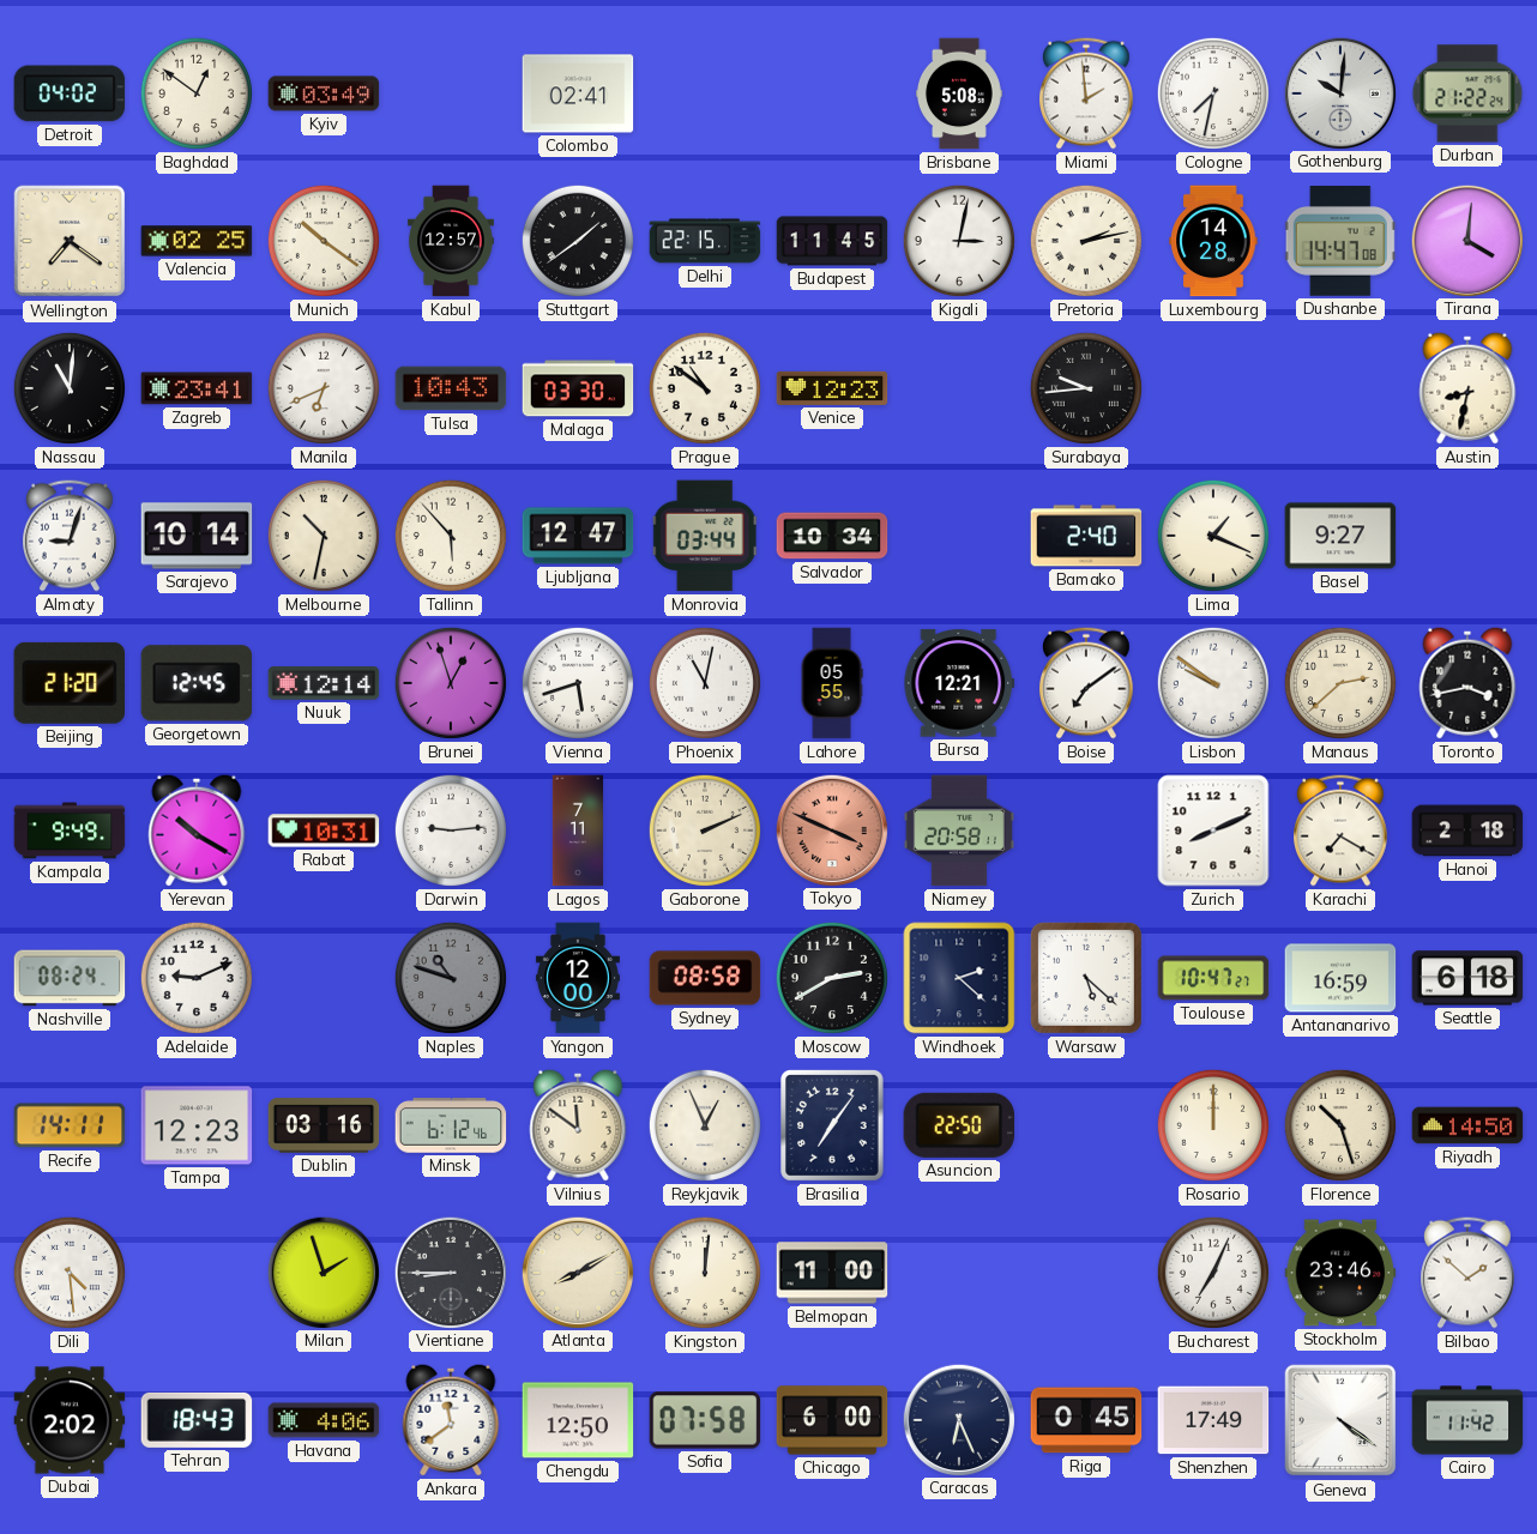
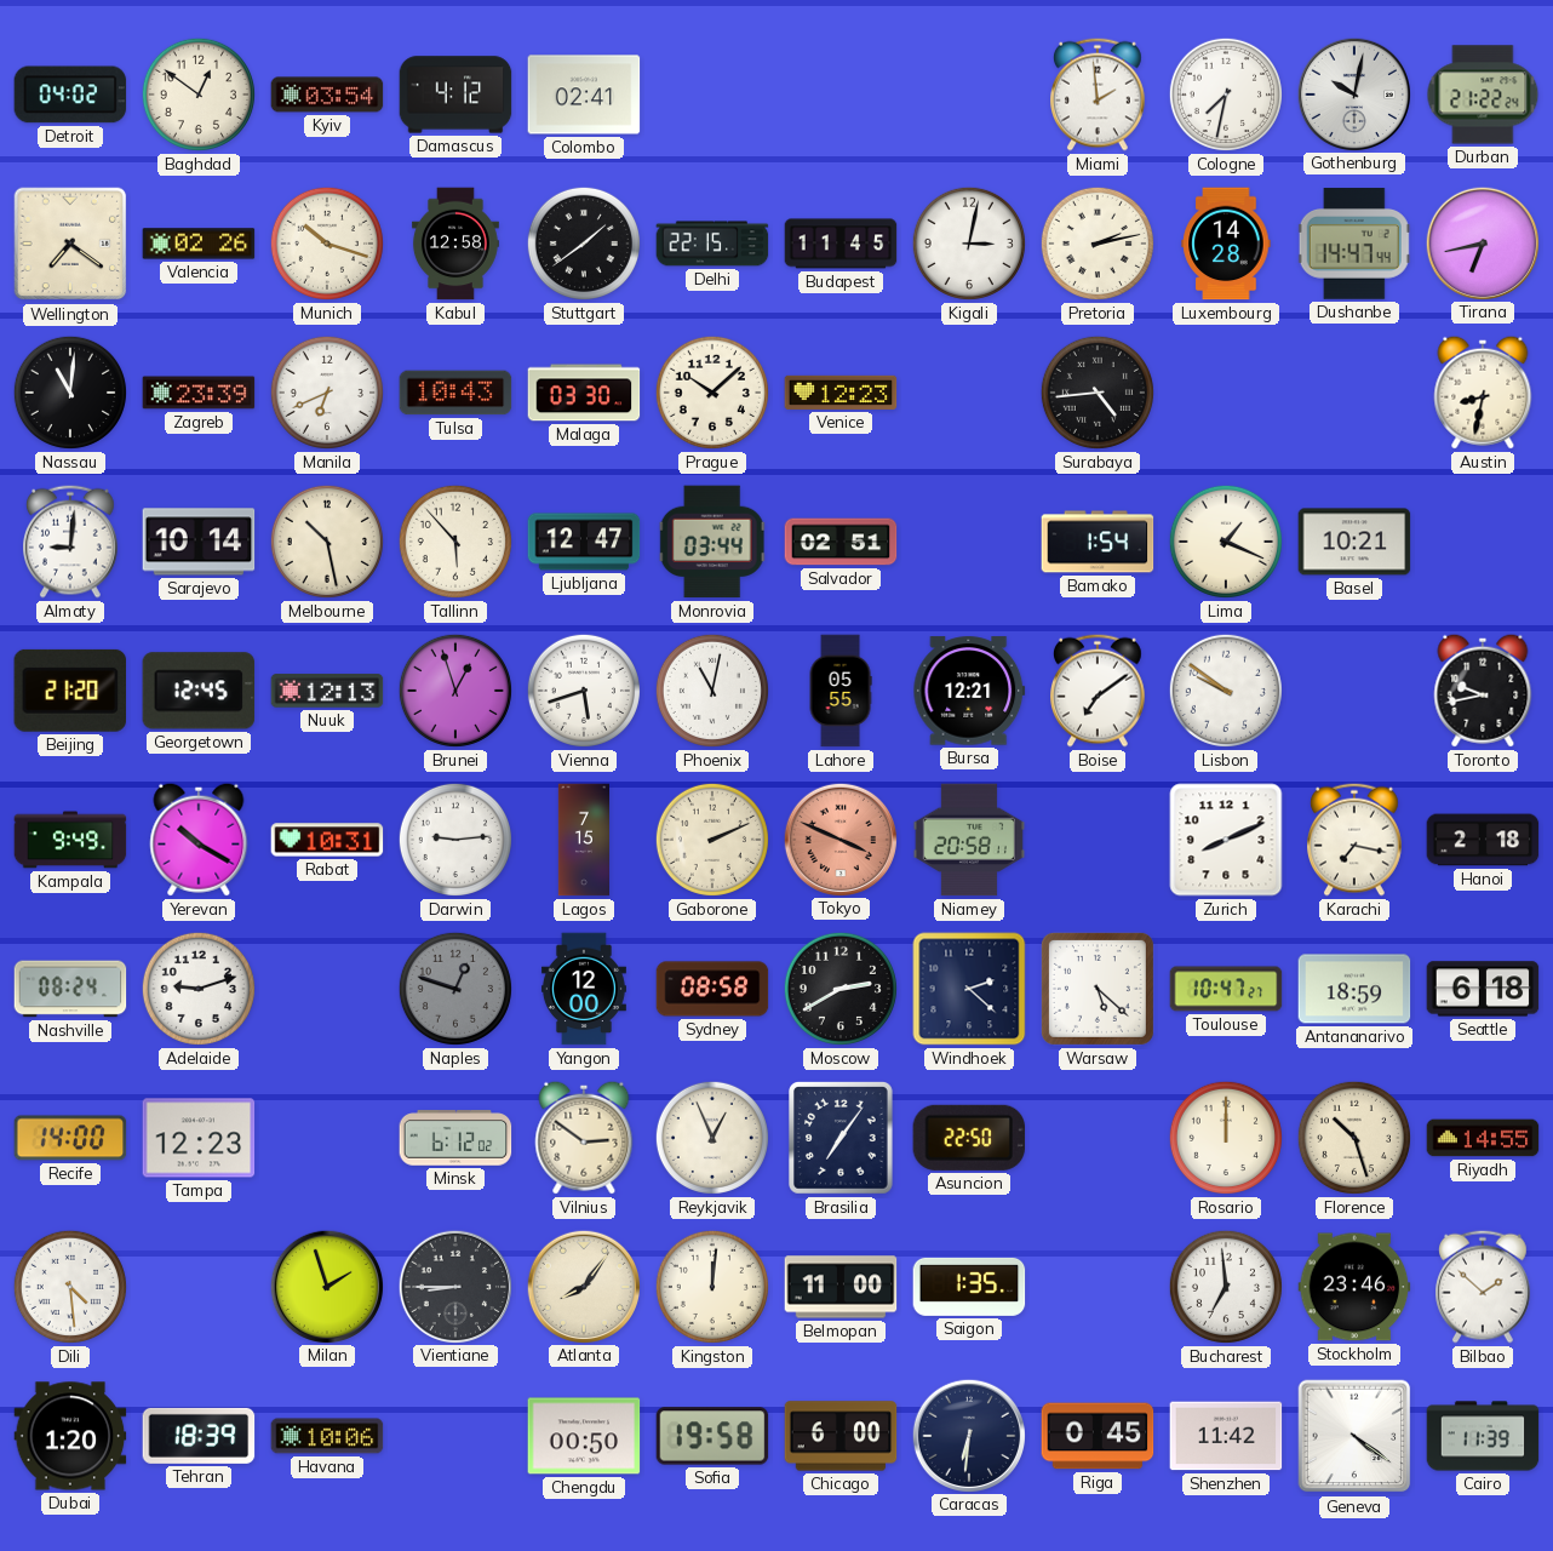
Kyiv: 03:49 -> 03:54
Damascus: none -> 4:12
Brisbane: 5:08 -> none
Gothenburg: 10:01 -> 10:02
Valencia: 02:25 -> 02:26
Munich: 10:21 -> 10:18
Kabul: 12:57 -> 12:58
Dushanbe: 14:47:08 -> 14:47:44
Tirana: 4:01 -> 6:43
Zagreb: 23:41 -> 23:39
Prague: 10:51 -> 10:08
Surabaya: 9:44 -> 4:44
Almaty: 9:03 -> 9:01
Melbourne: 10:32 -> 10:28
Salvador: 10:34 -> 02:51
Bamako: 2:40 -> 1:54
Basel: 9:27 -> 10:21
Nuuk: 12:14 -> 12:13
Manaus: 2:38 -> none
Toronto: 3:43 -> 9:43
Lagos: 7:11 -> 7:15
Karachi: 7:20 -> 7:17
Adelaide: 9:11 -> 9:12
Naples: 10:48 -> 12:48
Antananarivo: 16:59 -> 18:59
Recife: 14:11 -> 14:00
Dublin: 03:16 -> none
Minsk: 6:12:46 -> 6:12:02
Vilnius: 11:51 -> 2:51
Riyadh: 14:50 -> 14:55
Atlanta: 8:10 -> 8:06
Saigon: none -> 1:35
Bucharest: 7:04 -> 6:59
Dubai: 2:02 -> 1:20
Tehran: 18:43 -> 18:39
Havana: 4:06 -> 10:06
Ankara: 11:39 -> none
Chengdu: 12:50 -> 00:50
Sofia: 07:58 -> 19:58
Caracas: 6:26 -> 6:31
Shenzhen: 17:49 -> 11:42
Cairo: 11:42 -> 11:39
